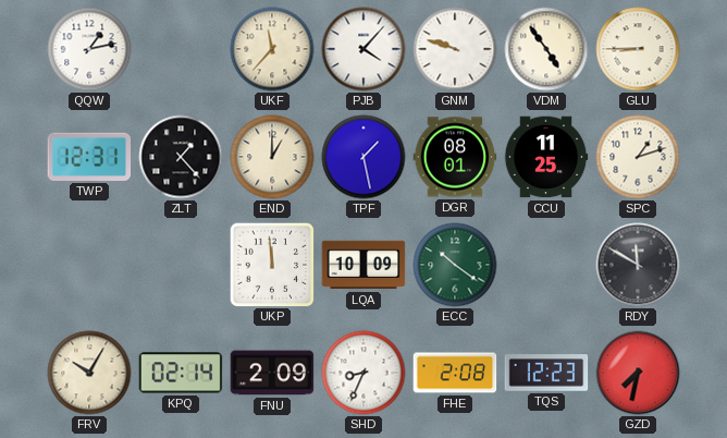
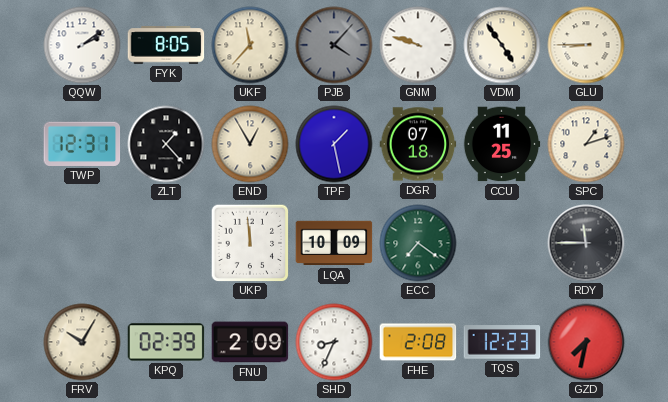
QQW: 1:13 -> 2:09
FYK: none -> 8:05
PJB dial: white -> grey
END: 1:00 -> 12:55
DGR: 08:01 -> 07:18
ECC: 10:21 -> 7:21
RDY: 11:50 -> 11:45
KPQ: 02:14 -> 02:39
